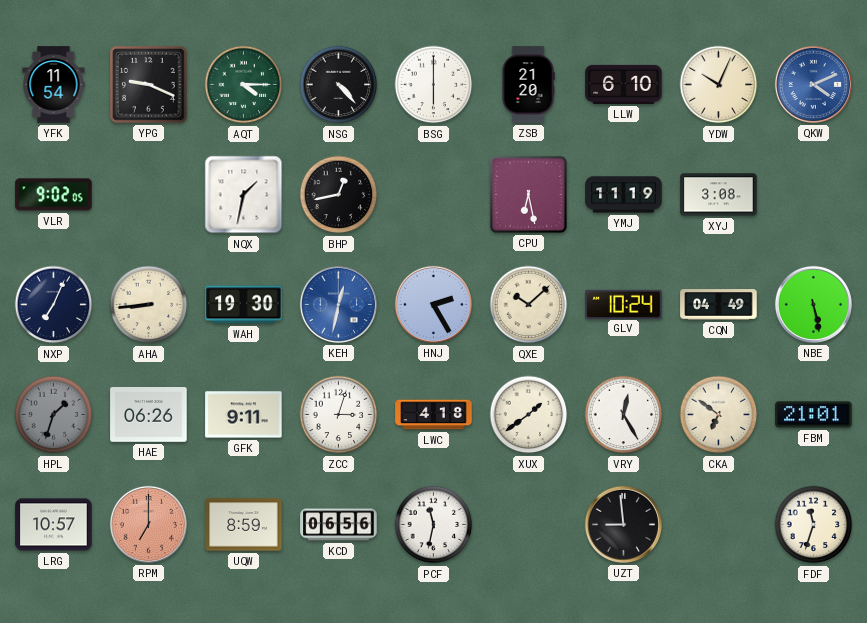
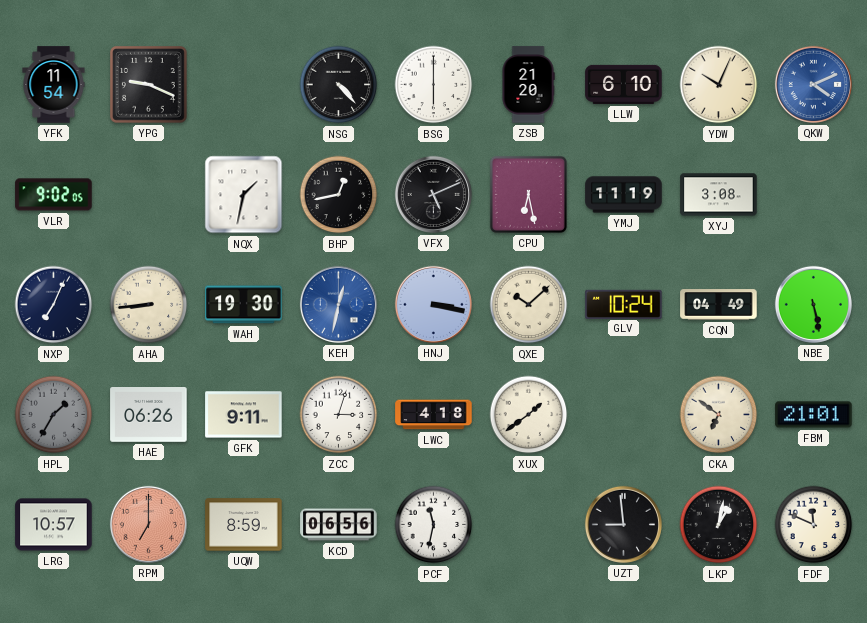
AQT: 4:15 -> none
VFX: none -> 5:11
HNJ: 2:25 -> 3:17
HPL: 1:33 -> 1:35
VRY: 12:25 -> none
LKP: none -> 1:02
FDF: 11:33 -> 11:49
